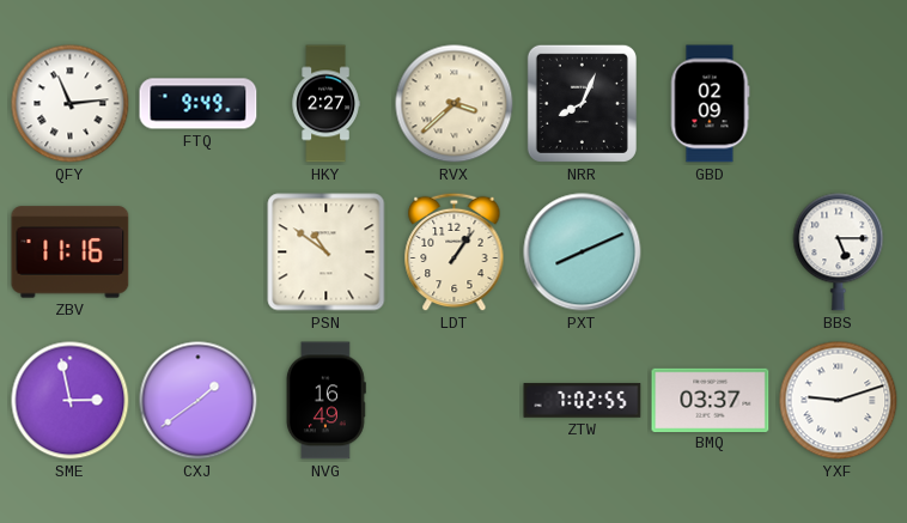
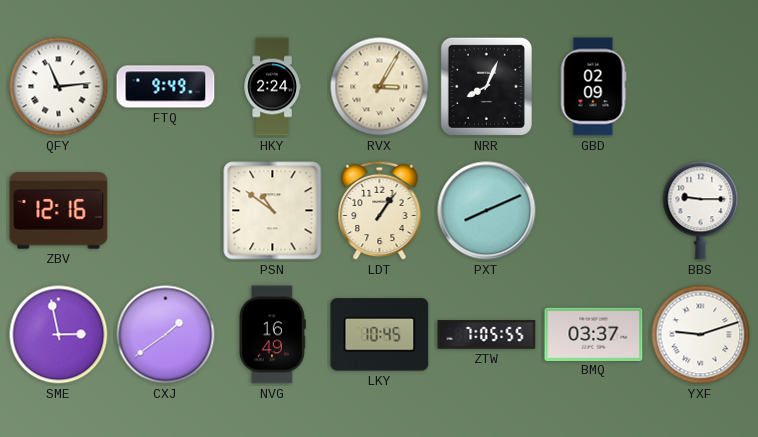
HKY: 2:27 -> 2:24
RVX: 3:38 -> 3:05
ZBV: 11:16 -> 12:16
BBS: 5:15 -> 9:15
LKY: none -> 10:45
ZTW: 7:02 -> 7:05
